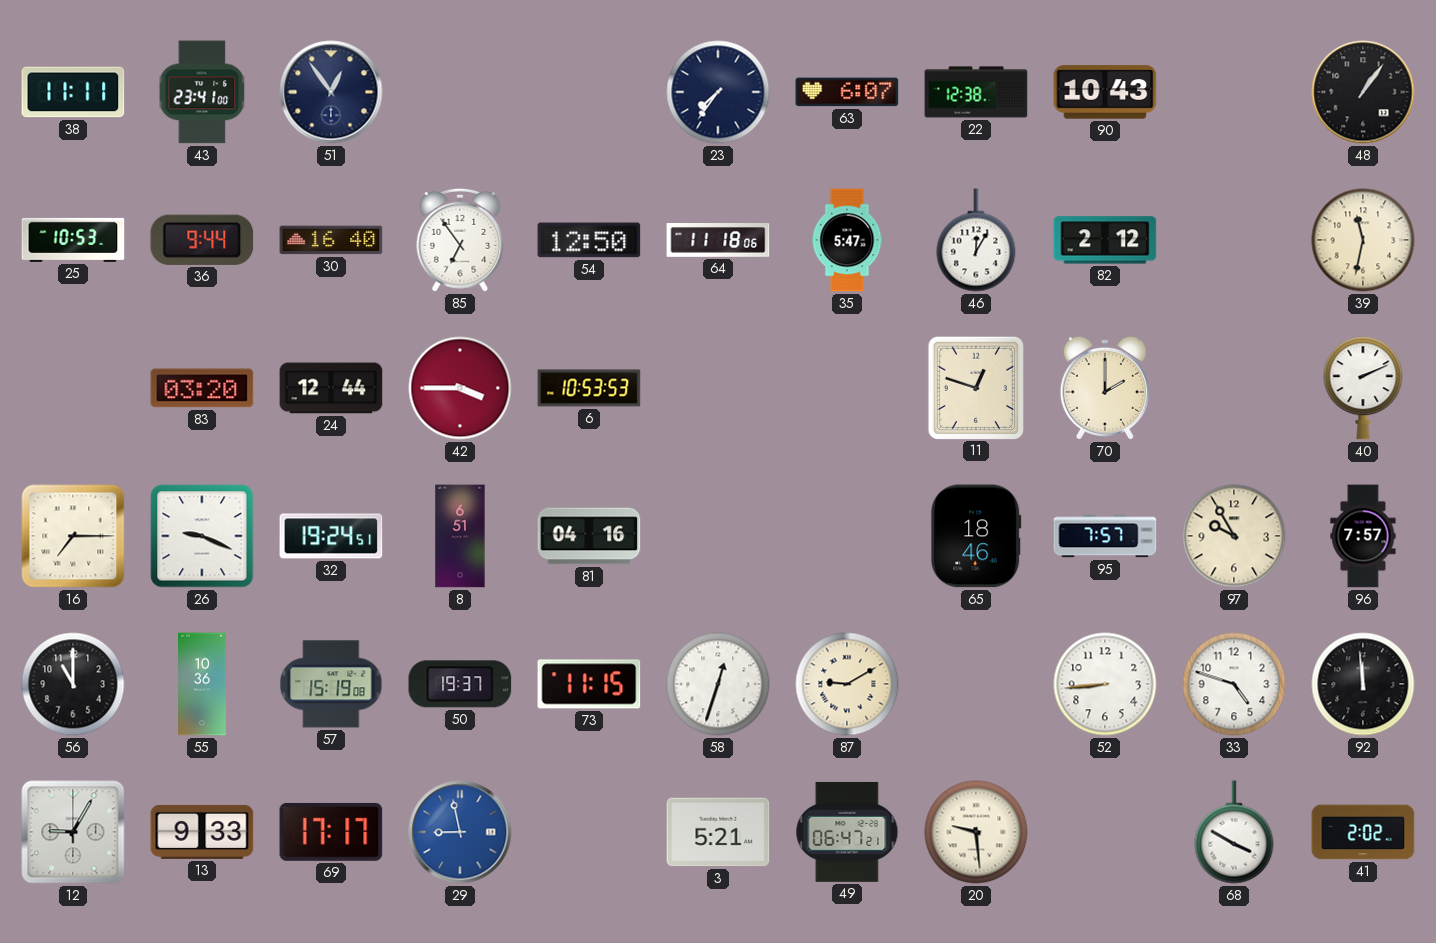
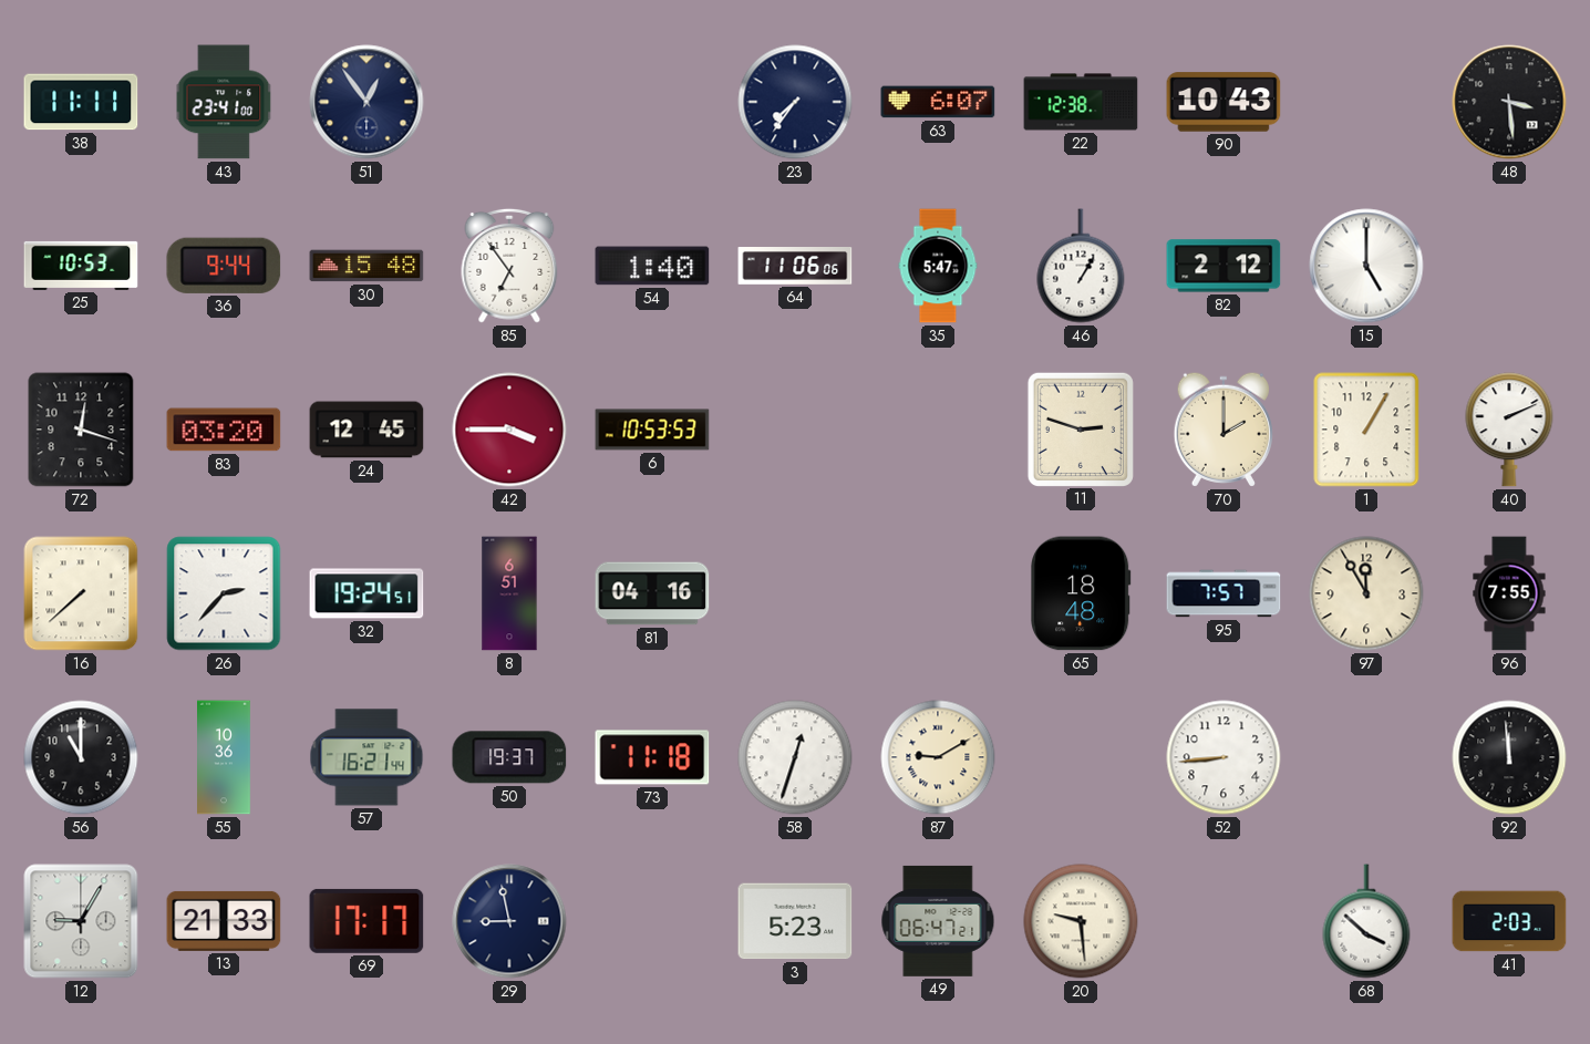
48: 1:06 -> 3:29
30: 16:40 -> 15:48
54: 12:50 -> 1:40
64: 11:18 -> 11:06
46: 12:05 -> 1:05
15: none -> 5:00
39: 11:32 -> none
72: none -> 12:18
24: 12:44 -> 12:45
11: 12:48 -> 2:48
1: none -> 1:05
16: 7:15 -> 7:38
26: 9:19 -> 2:37
65: 18:46 -> 18:48
97: 9:55 -> 11:55
96: 7:57 -> 7:55
57: 15:19 -> 16:21
73: 11:15 -> 11:18
33: 4:48 -> none
13: 9:33 -> 21:33
29 dial: blue -> navy
3: 5:21 -> 5:23
68: 3:50 -> 3:52
41: 2:02 -> 2:03
